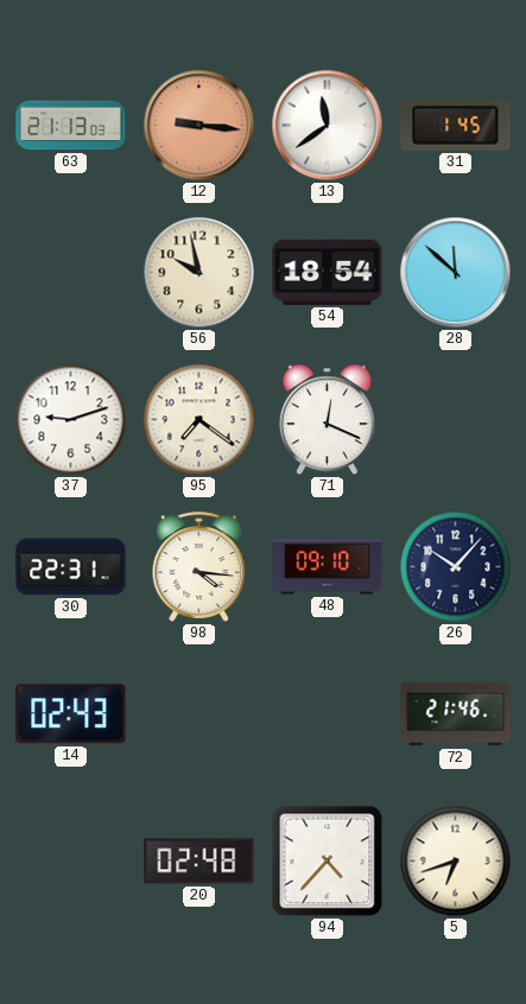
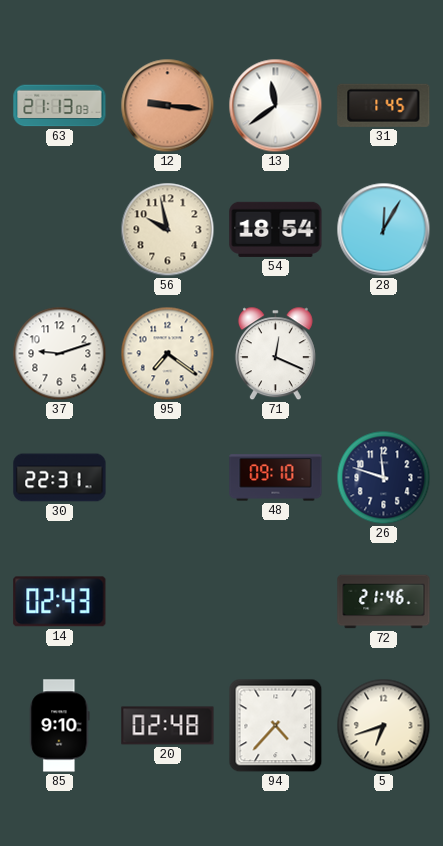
28: 11:52 -> 12:05
98: 4:16 -> none
26: 10:07 -> 11:48
85: none -> 9:10
